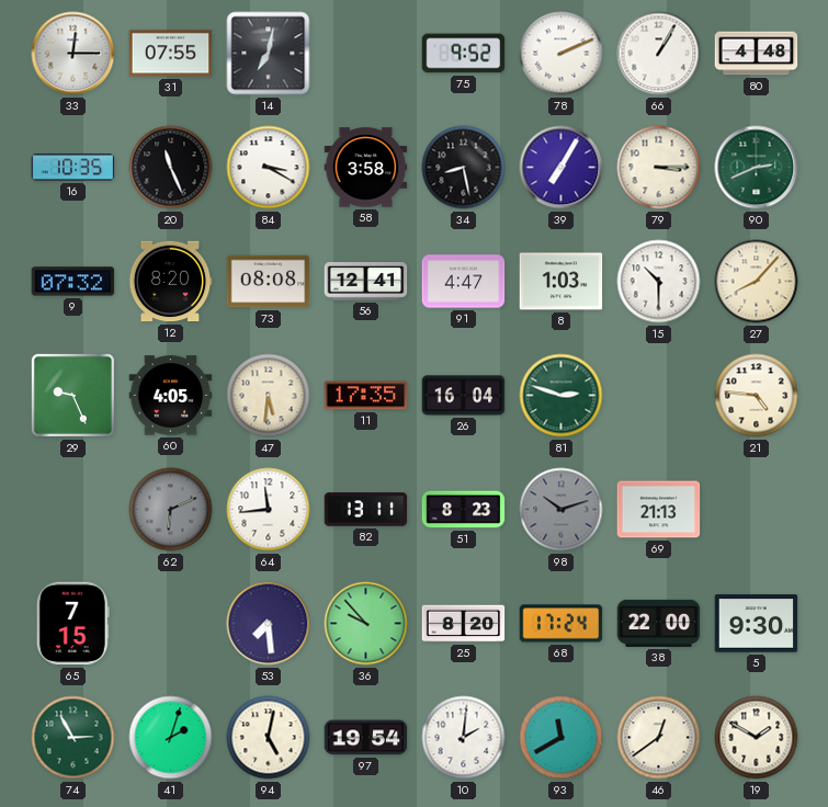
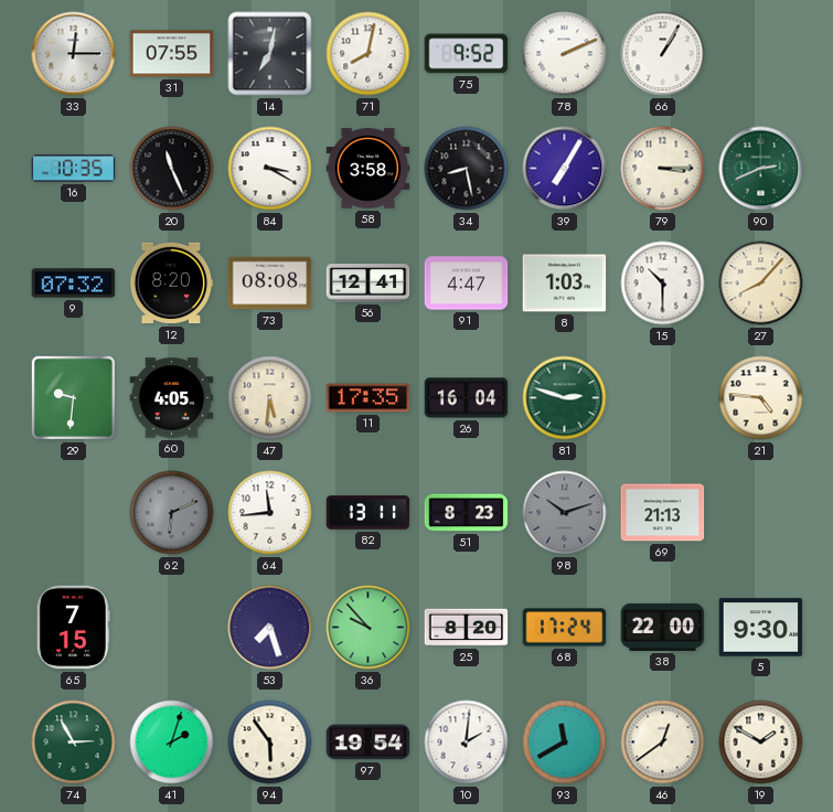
71: none -> 8:02
80: 4:48 -> none
29: 9:26 -> 9:31
53: 7:29 -> 7:27
94: 5:02 -> 5:54
